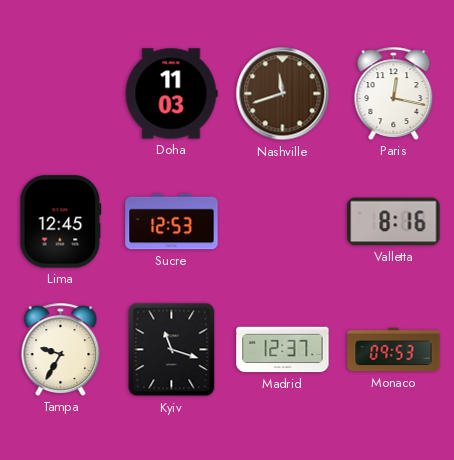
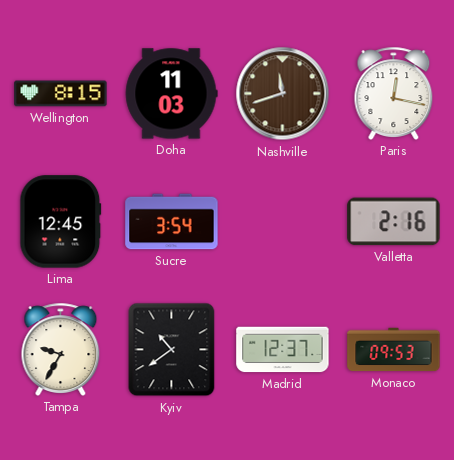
Wellington: none -> 8:15
Sucre: 12:53 -> 3:54
Valletta: 8:16 -> 2:16
Kyiv: 11:18 -> 10:39
